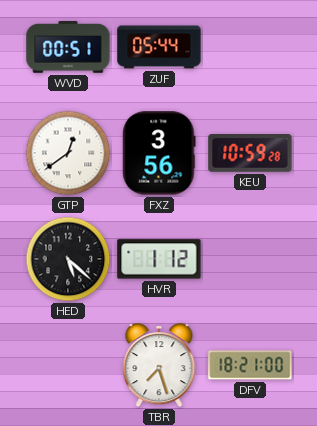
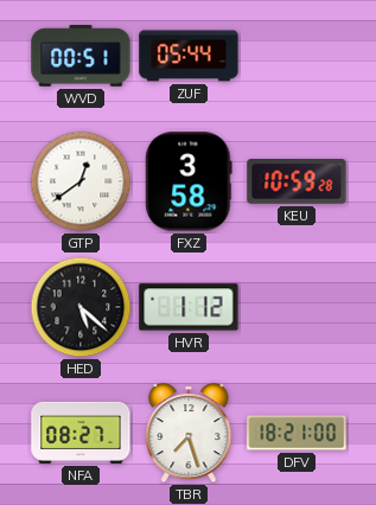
FXZ: 3:56 -> 3:58
NFA: none -> 08:27
